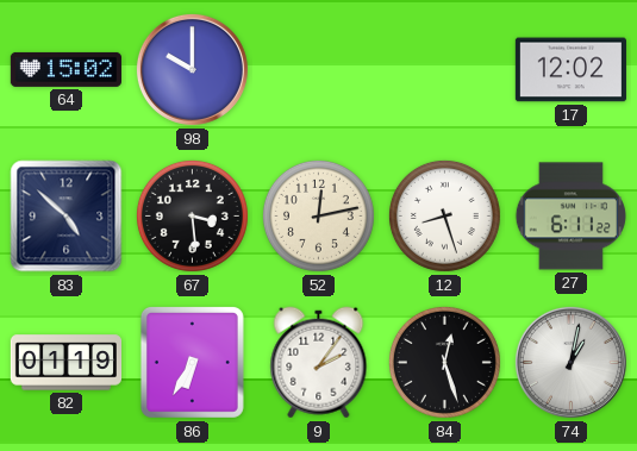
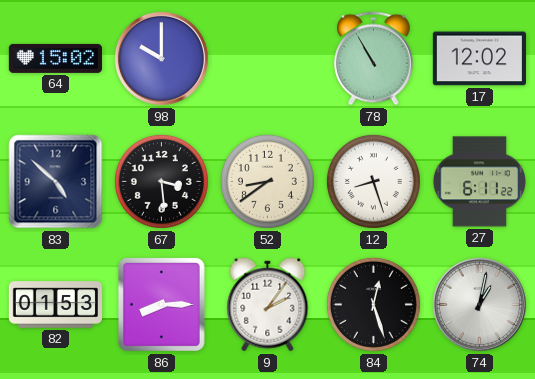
78: none -> 10:55
52: 12:13 -> 8:39
82: 01:19 -> 01:53
86: 6:35 -> 8:15
